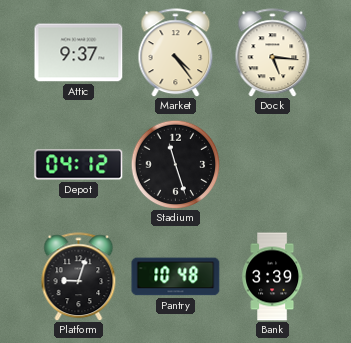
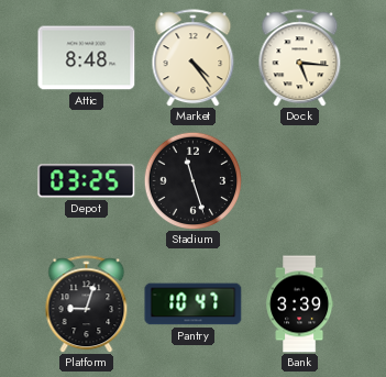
Attic: 9:37 -> 8:48
Depot: 04:12 -> 03:25
Pantry: 10:48 -> 10:47
